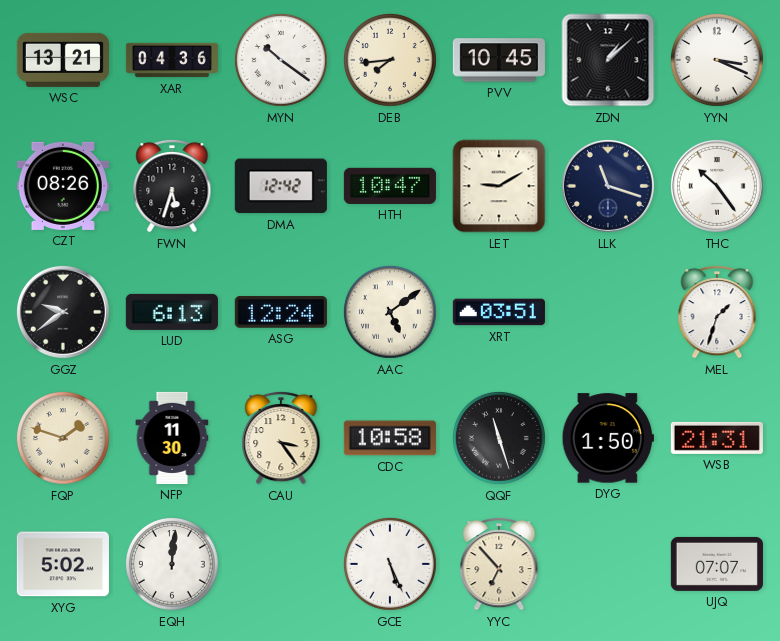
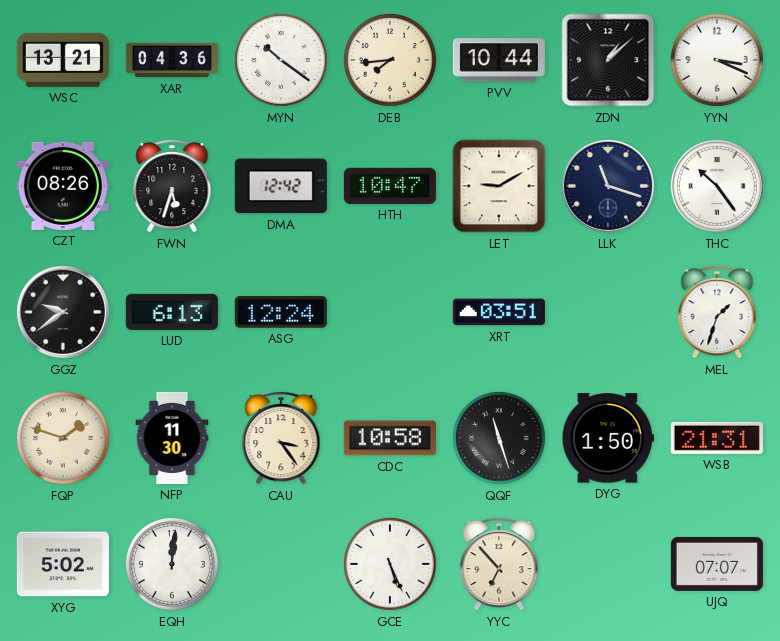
PVV: 10:45 -> 10:44
AAC: 5:09 -> none
